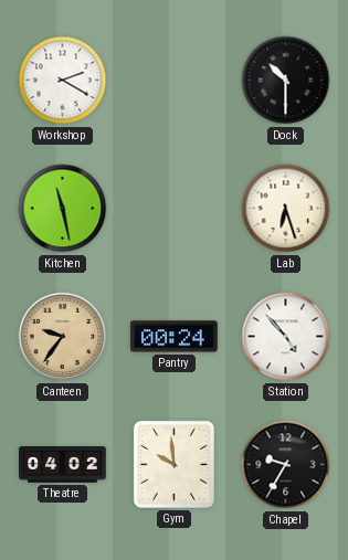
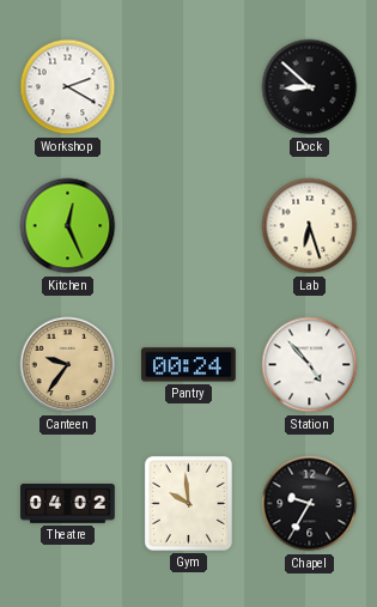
Dock: 10:30 -> 8:52
Kitchen: 11:28 -> 12:26
